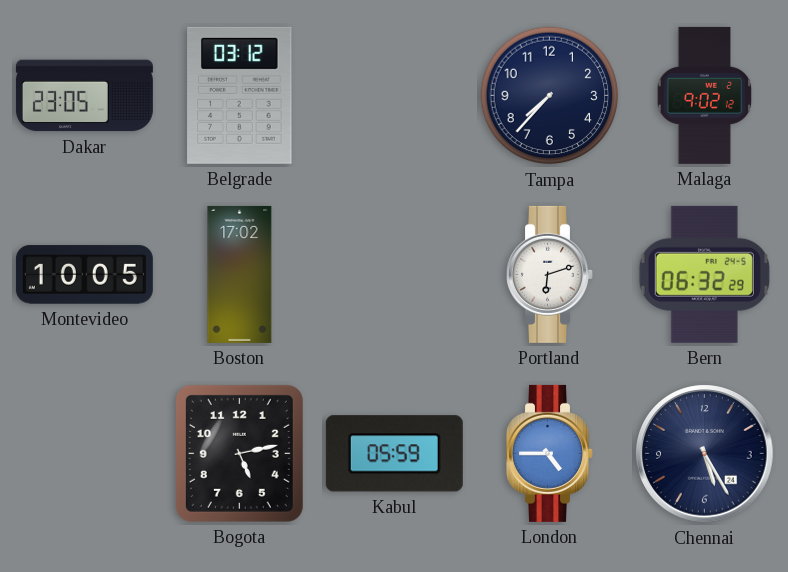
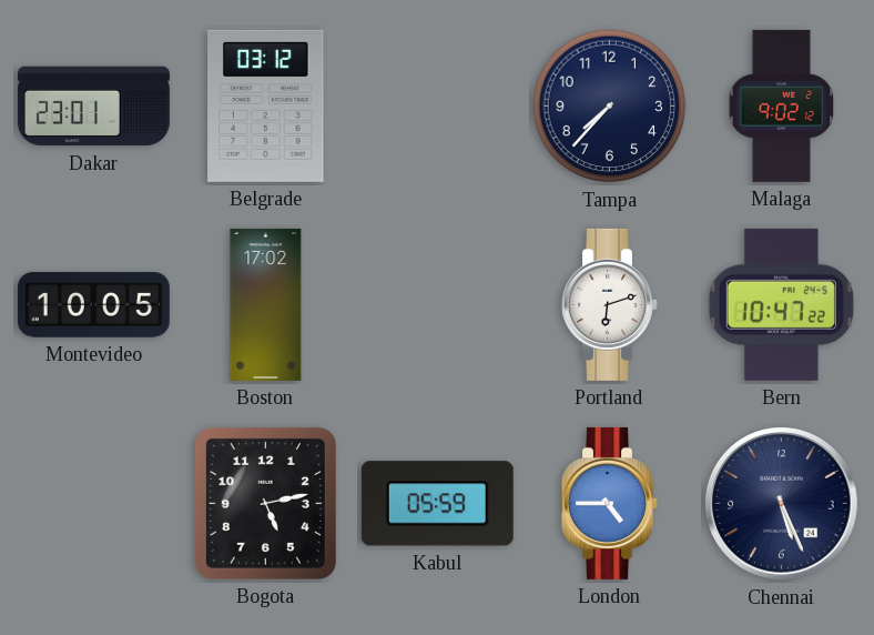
Dakar: 23:05 -> 23:01
Bern: 06:32 -> 10:47
Chennai: 5:25 -> 5:26
